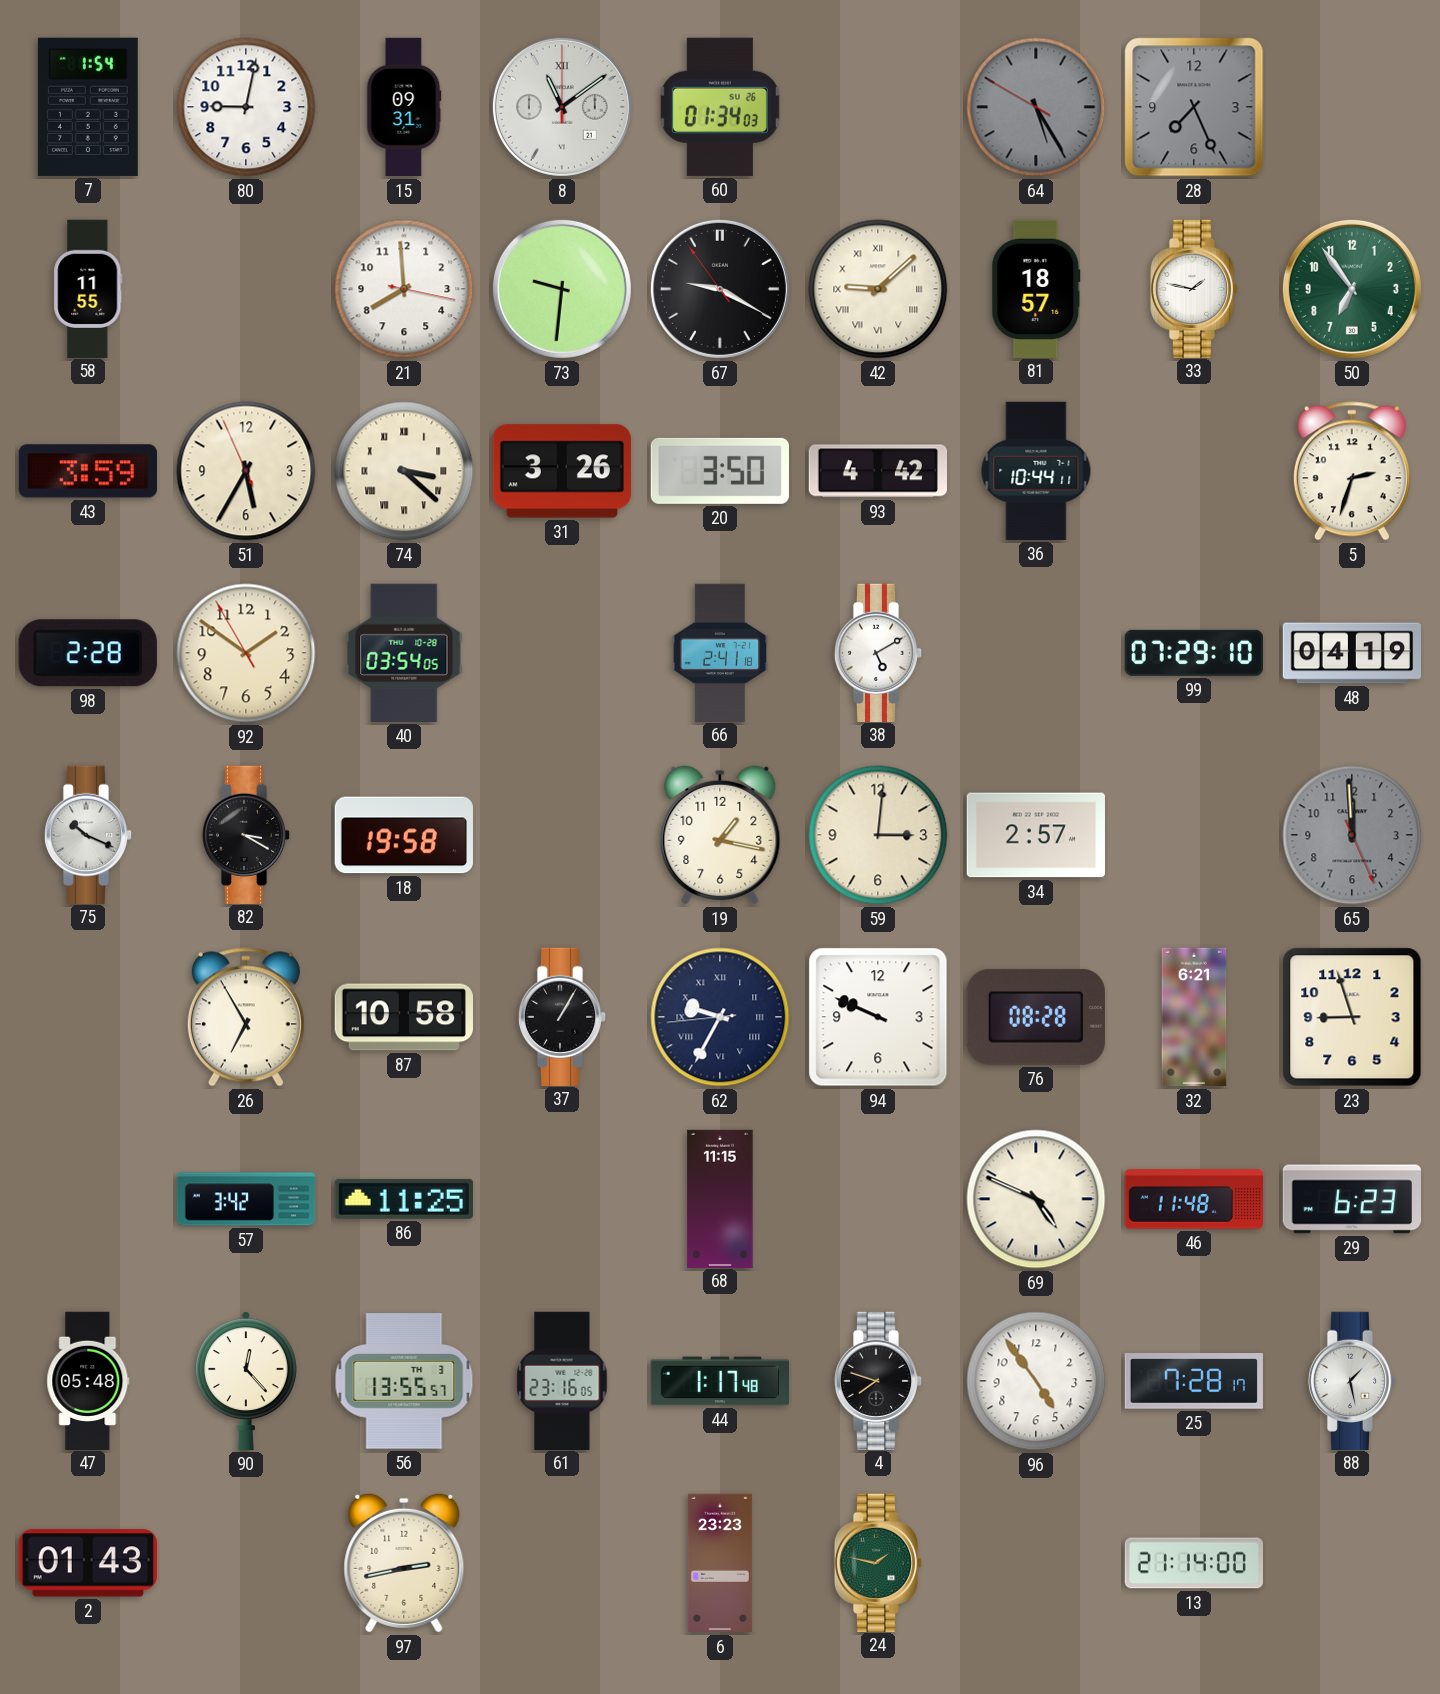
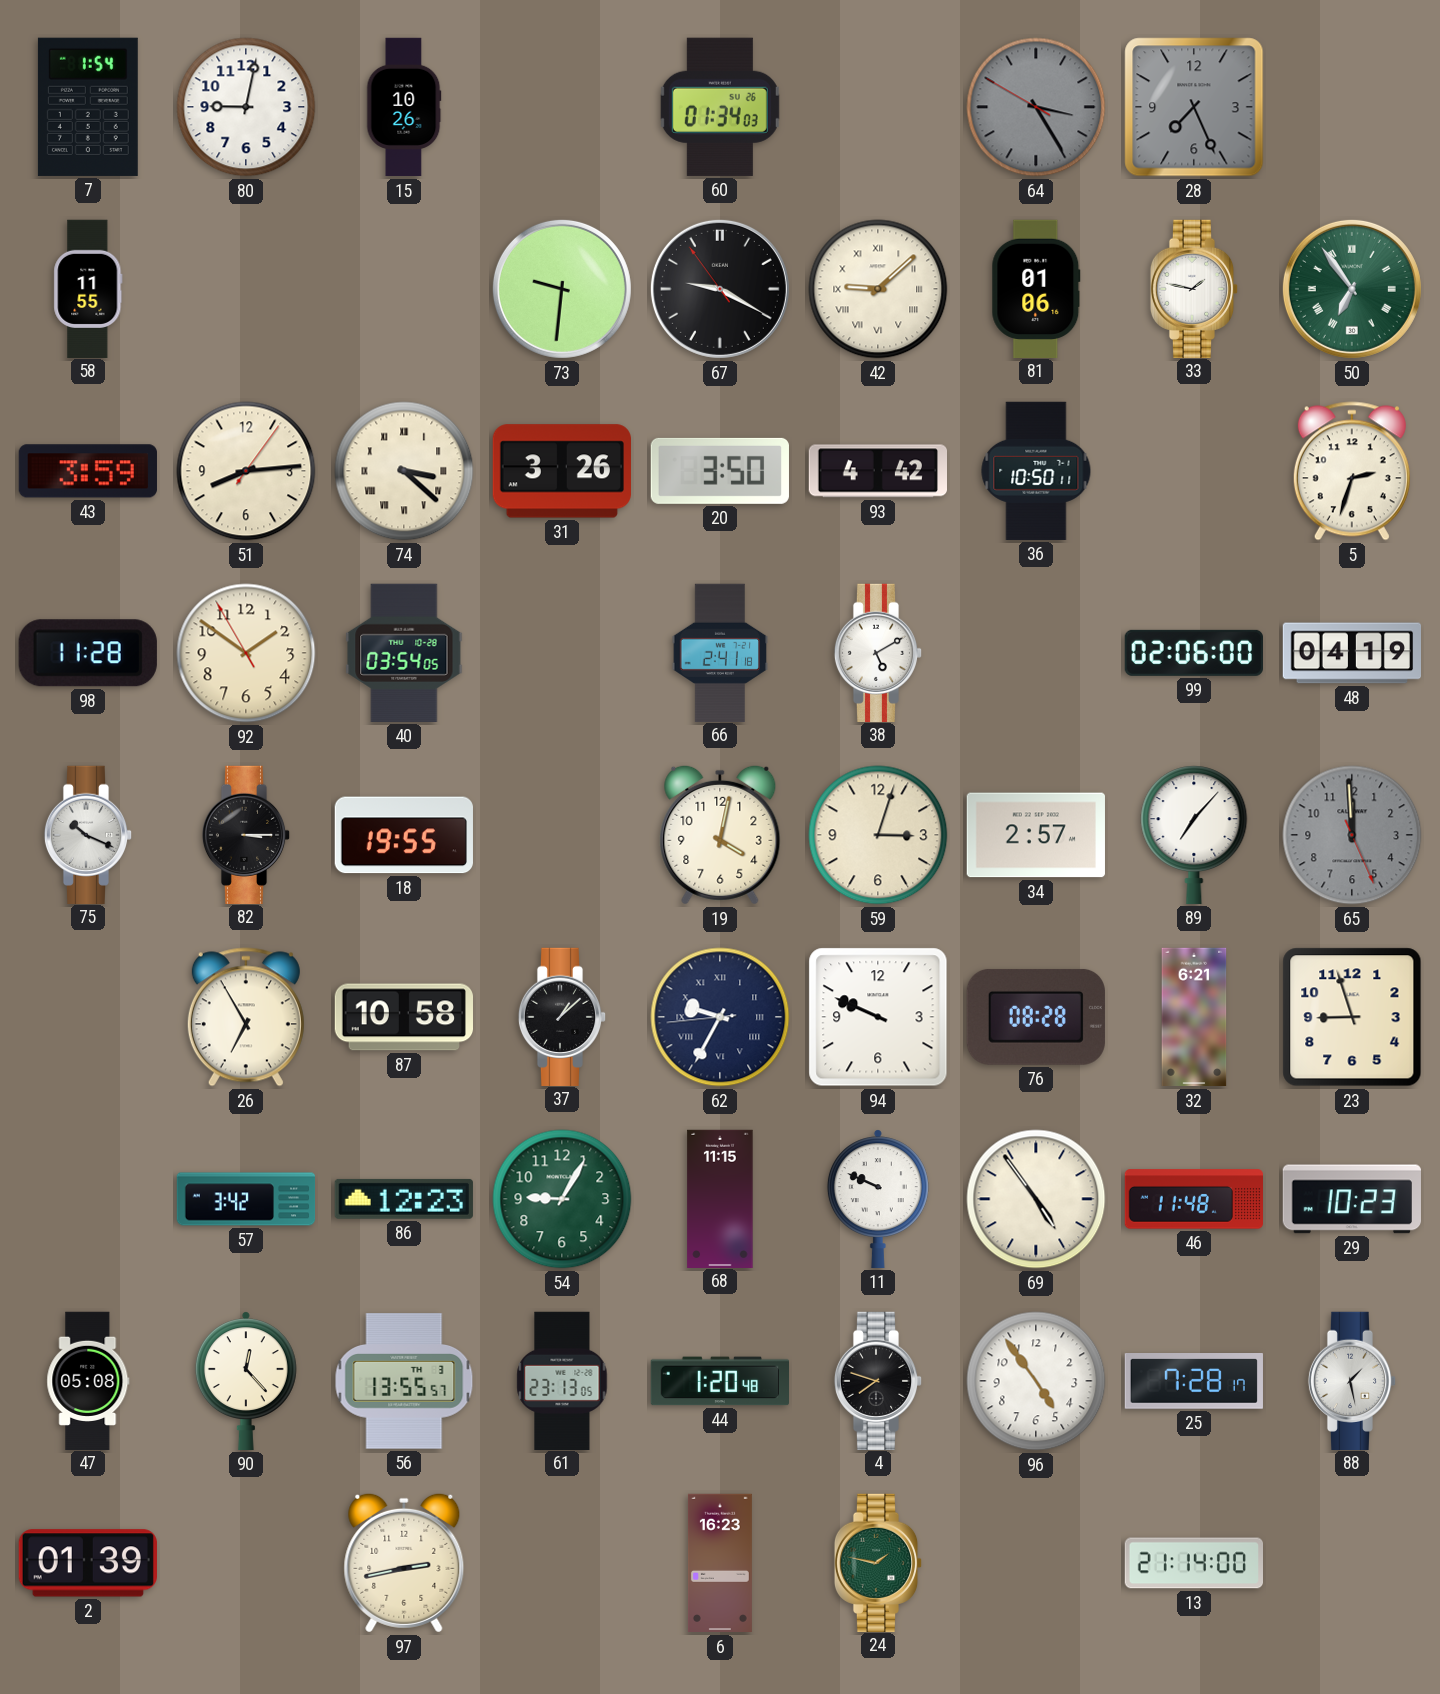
15: 09:31 -> 10:26
8: 11:09 -> none
64: 5:24 -> 3:24
21: 7:59 -> none
81: 18:57 -> 01:06
50 numerals: Arabic -> Roman
51: 5:34 -> 8:14
36: 10:44 -> 10:50
98: 2:28 -> 11:28
99: 07:29 -> 02:06
82: 3:20 -> 3:15
18: 19:58 -> 19:55
19: 1:17 -> 4:02
59: 3:01 -> 3:03
89: none -> 7:07
37: 1:05 -> 1:08
86: 11:25 -> 12:23
54: none -> 9:05
11: none -> 9:49
69: 4:49 -> 4:54
29: 6:23 -> 10:23
47: 05:48 -> 05:08
61: 23:16 -> 23:13
44: 1:17 -> 1:20
2: 01:43 -> 01:39
6: 23:23 -> 16:23
